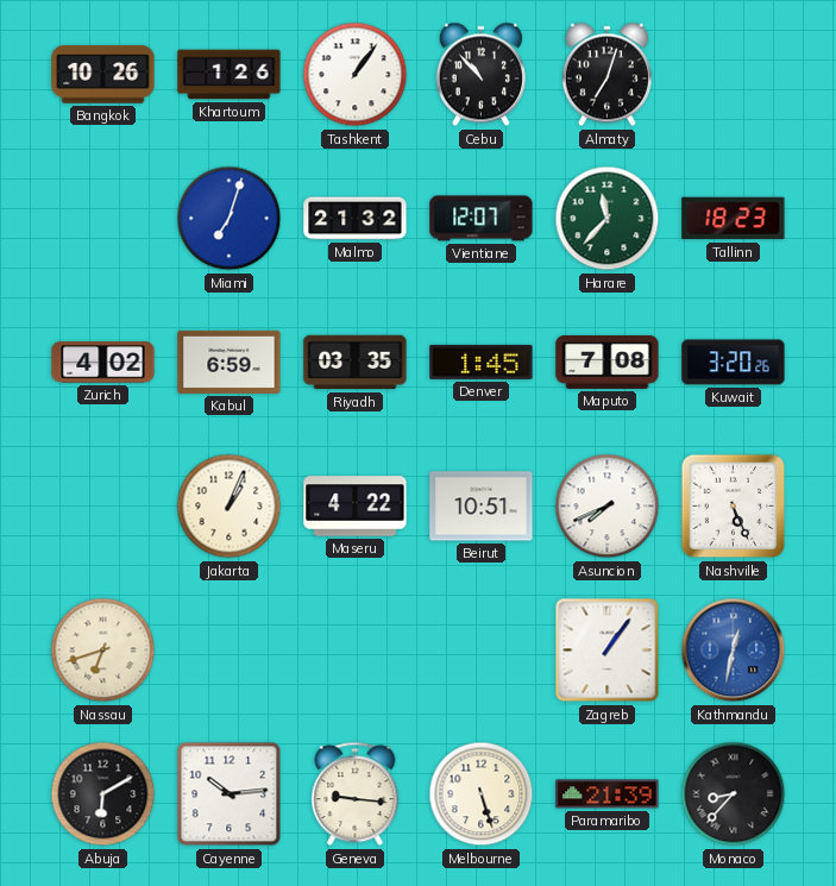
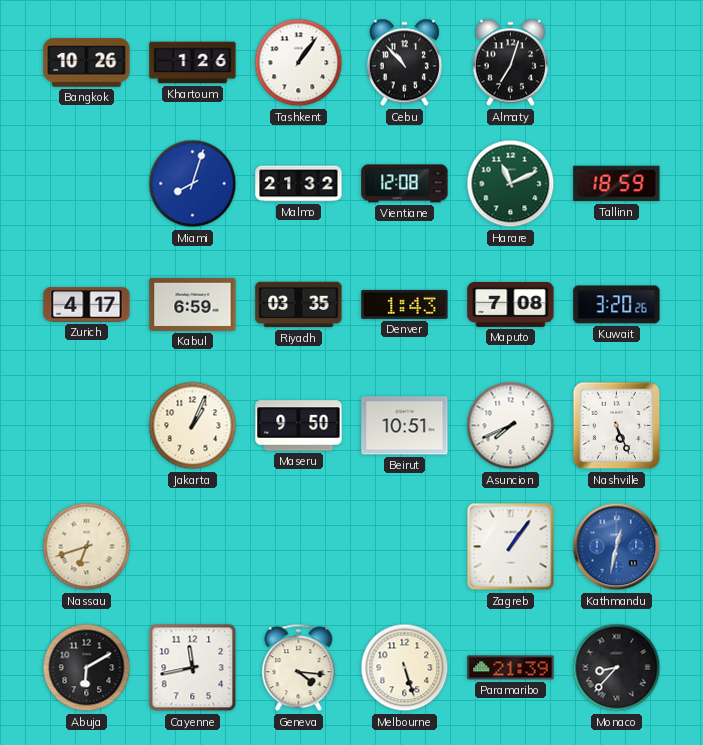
Miami: 7:03 -> 8:03
Vientiane: 12:07 -> 12:08
Harare: 11:37 -> 11:11
Tallinn: 18:23 -> 18:59
Zurich: 4:02 -> 4:17
Denver: 1:45 -> 1:43
Maseru: 4:22 -> 9:50
Cayenne: 10:14 -> 11:43
Geneva: 9:16 -> 4:16
